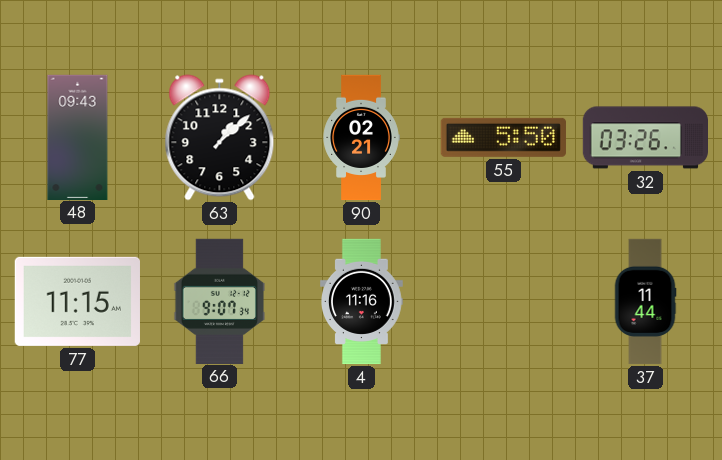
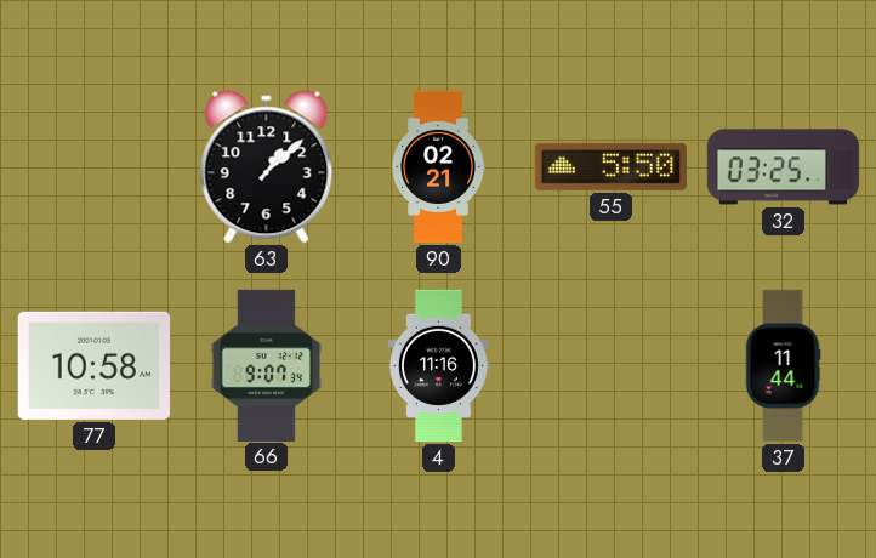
48: 09:43 -> none
32: 03:26 -> 03:25
77: 11:15 -> 10:58
